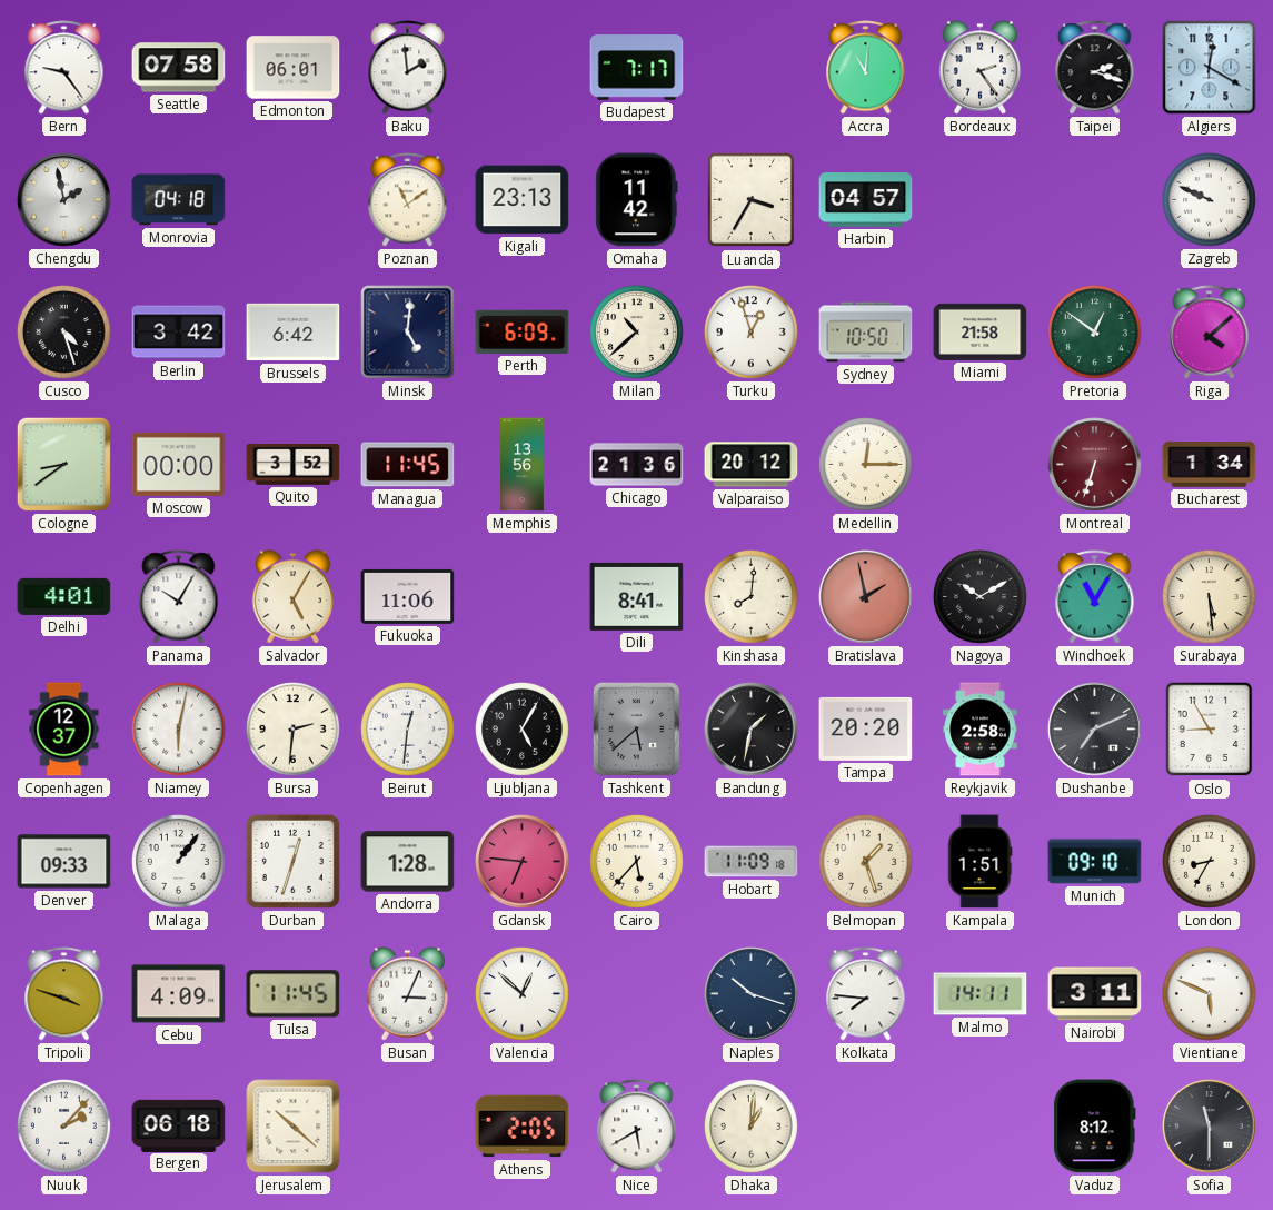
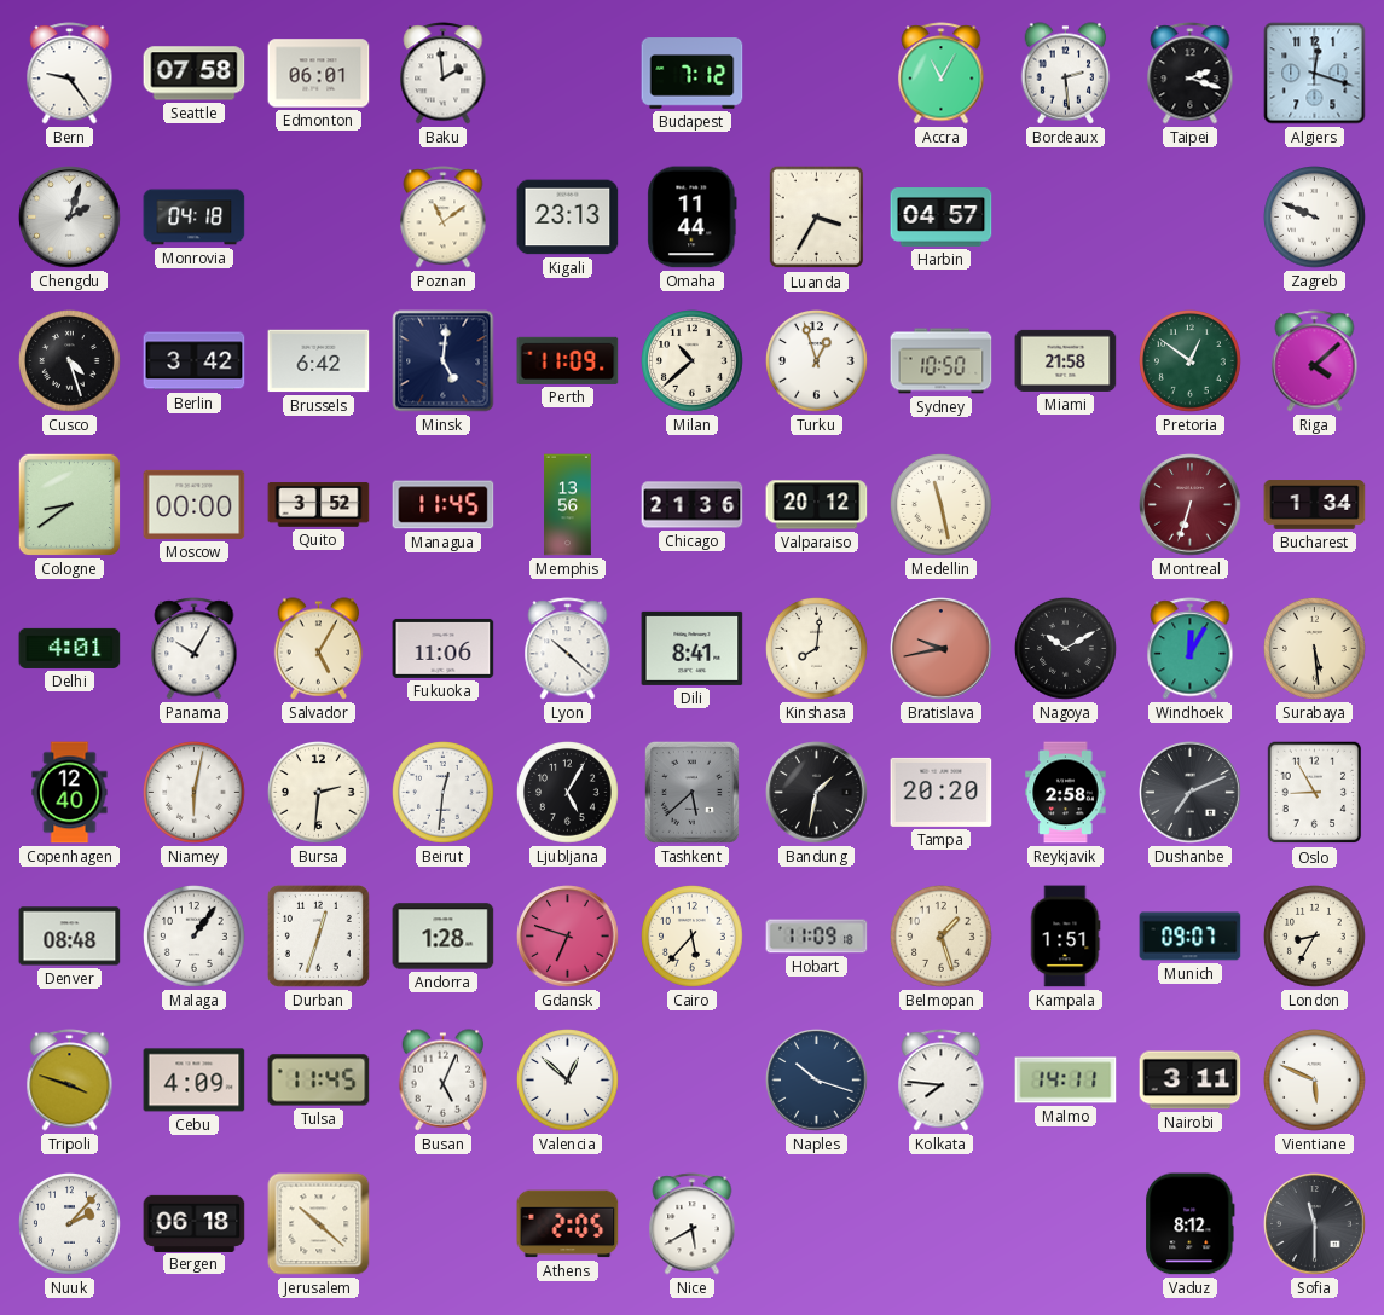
Budapest: 7:17 -> 7:12
Accra: 11:01 -> 11:05
Bordeaux: 2:24 -> 2:29
Algiers: 12:20 -> 12:18
Chengdu: 1:58 -> 2:03
Omaha: 11:42 -> 11:44
Perth: 6:09 -> 11:09
Medellin: 12:15 -> 11:28
Lyon: none -> 10:22
Bratislava: 1:58 -> 9:43
Windhoek: 11:05 -> 12:05
Copenhagen: 12:37 -> 12:40
Denver: 09:33 -> 08:48
Gdansk: 6:46 -> 6:48
Munich: 09:10 -> 09:07
Busan: 3:04 -> 5:04
Dhaka: 1:01 -> none
